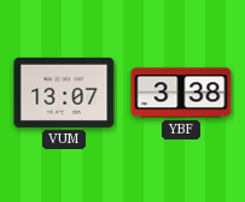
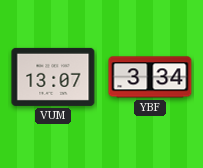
YBF: 3:38 -> 3:34
